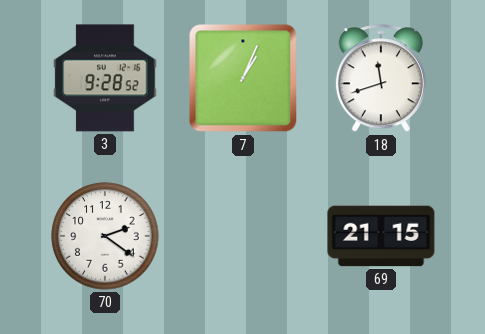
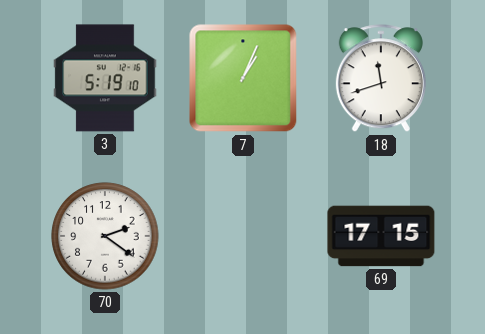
3: 9:28 -> 5:19
69: 21:15 -> 17:15
